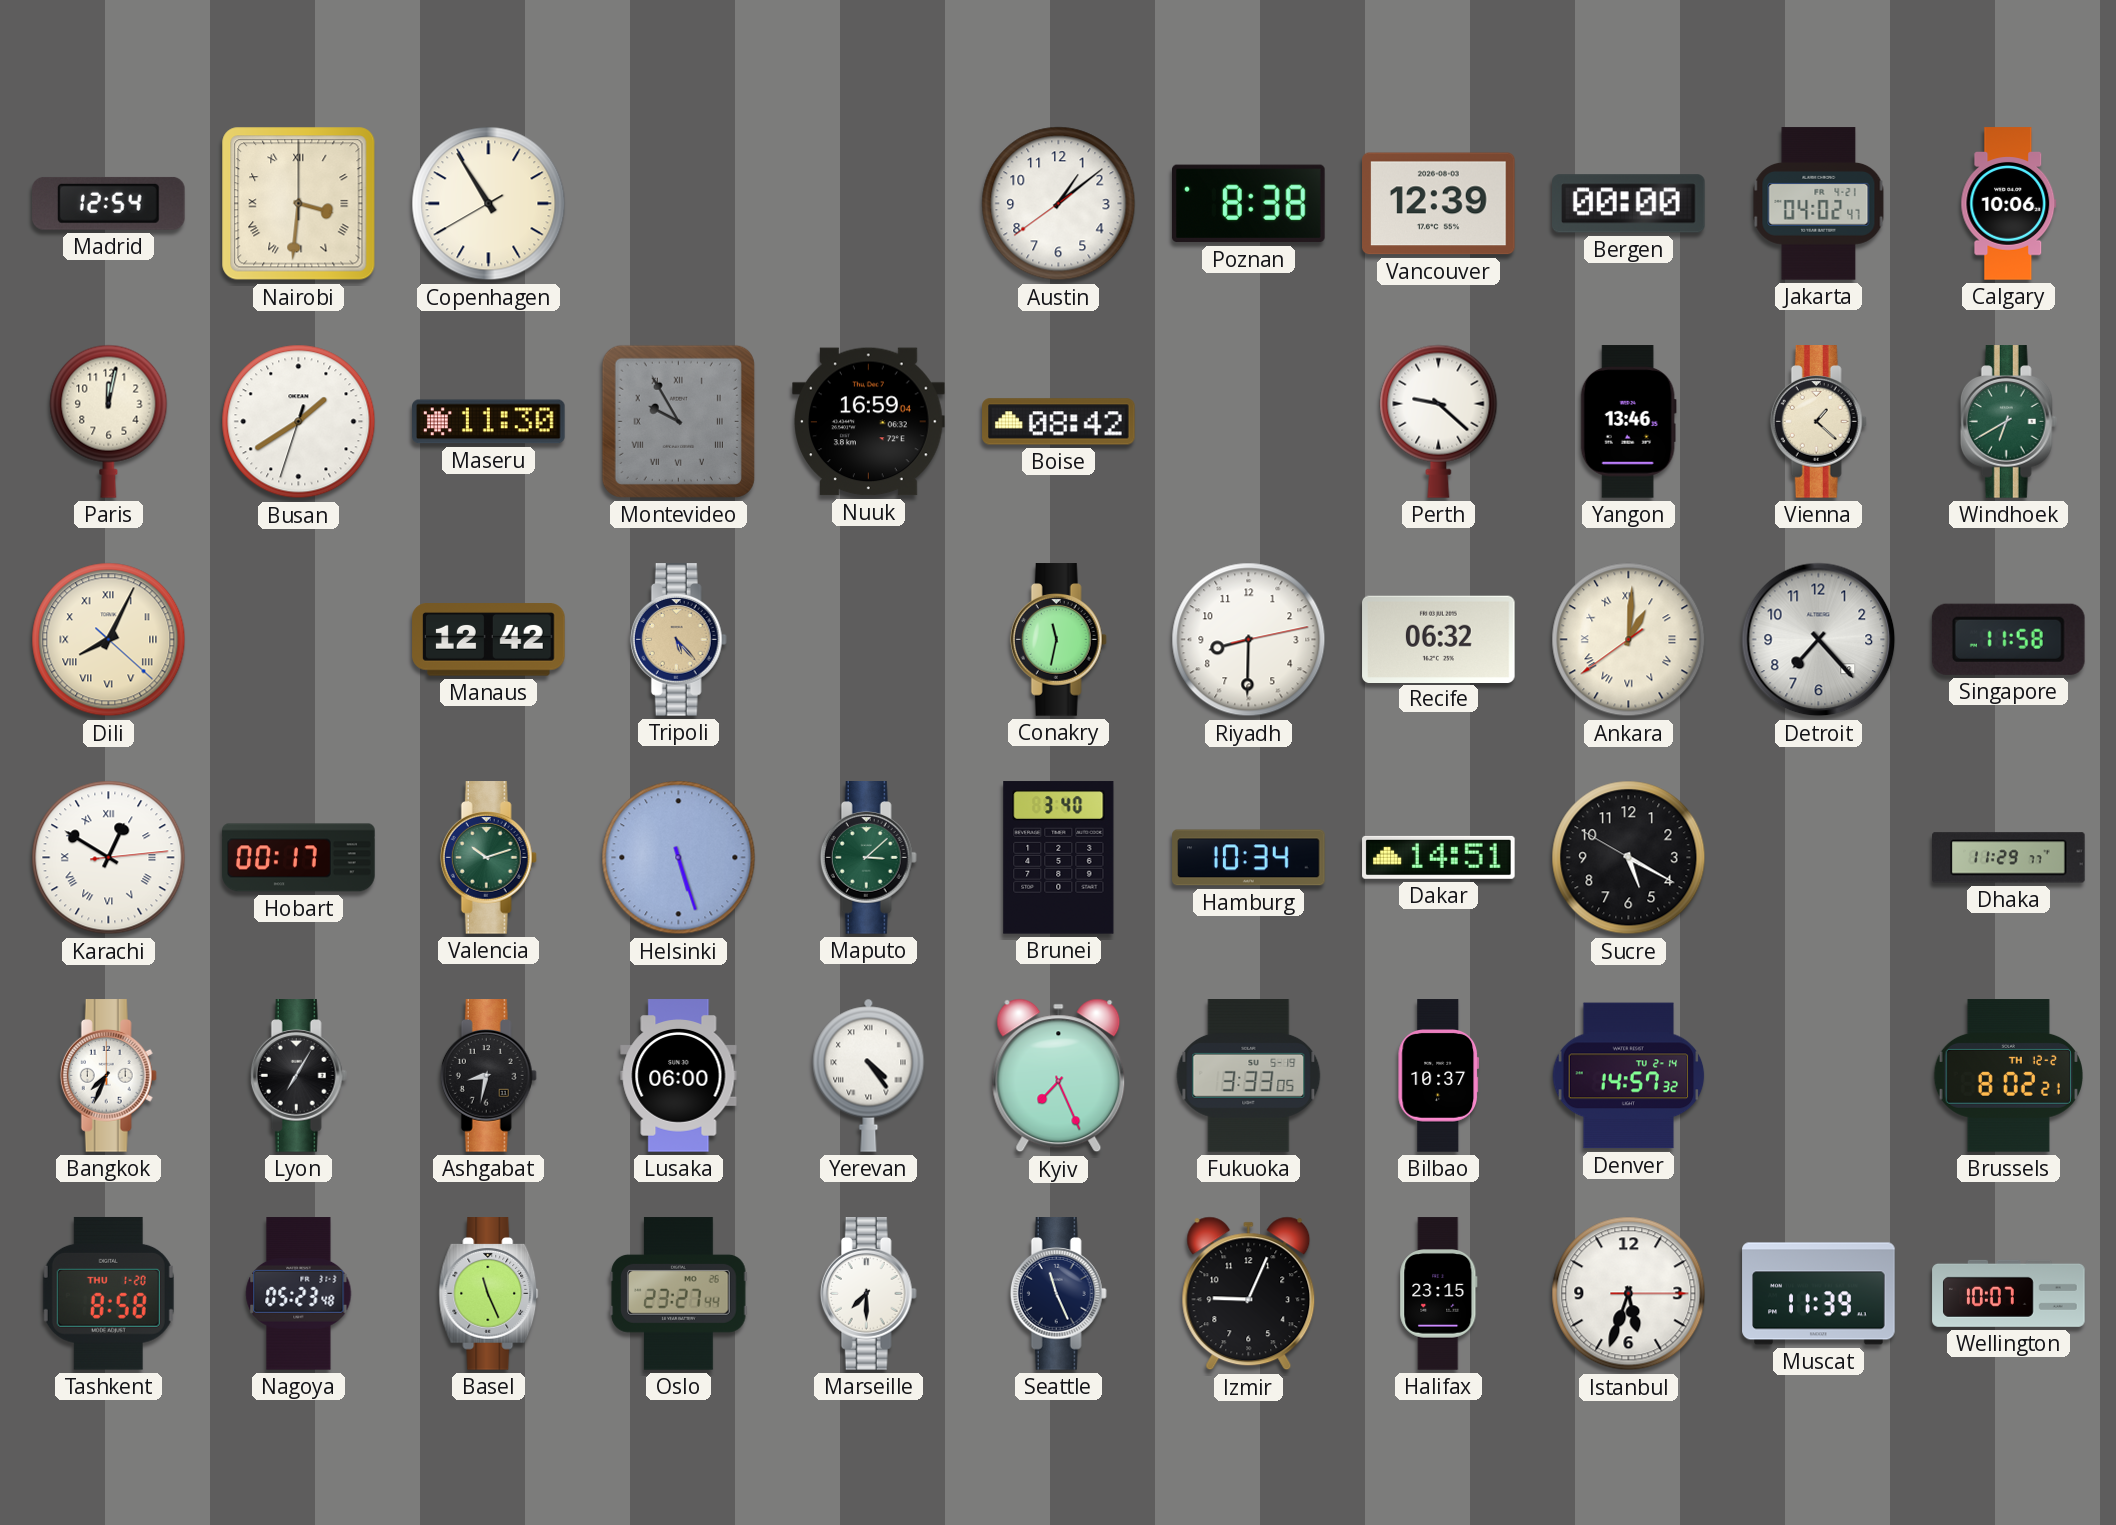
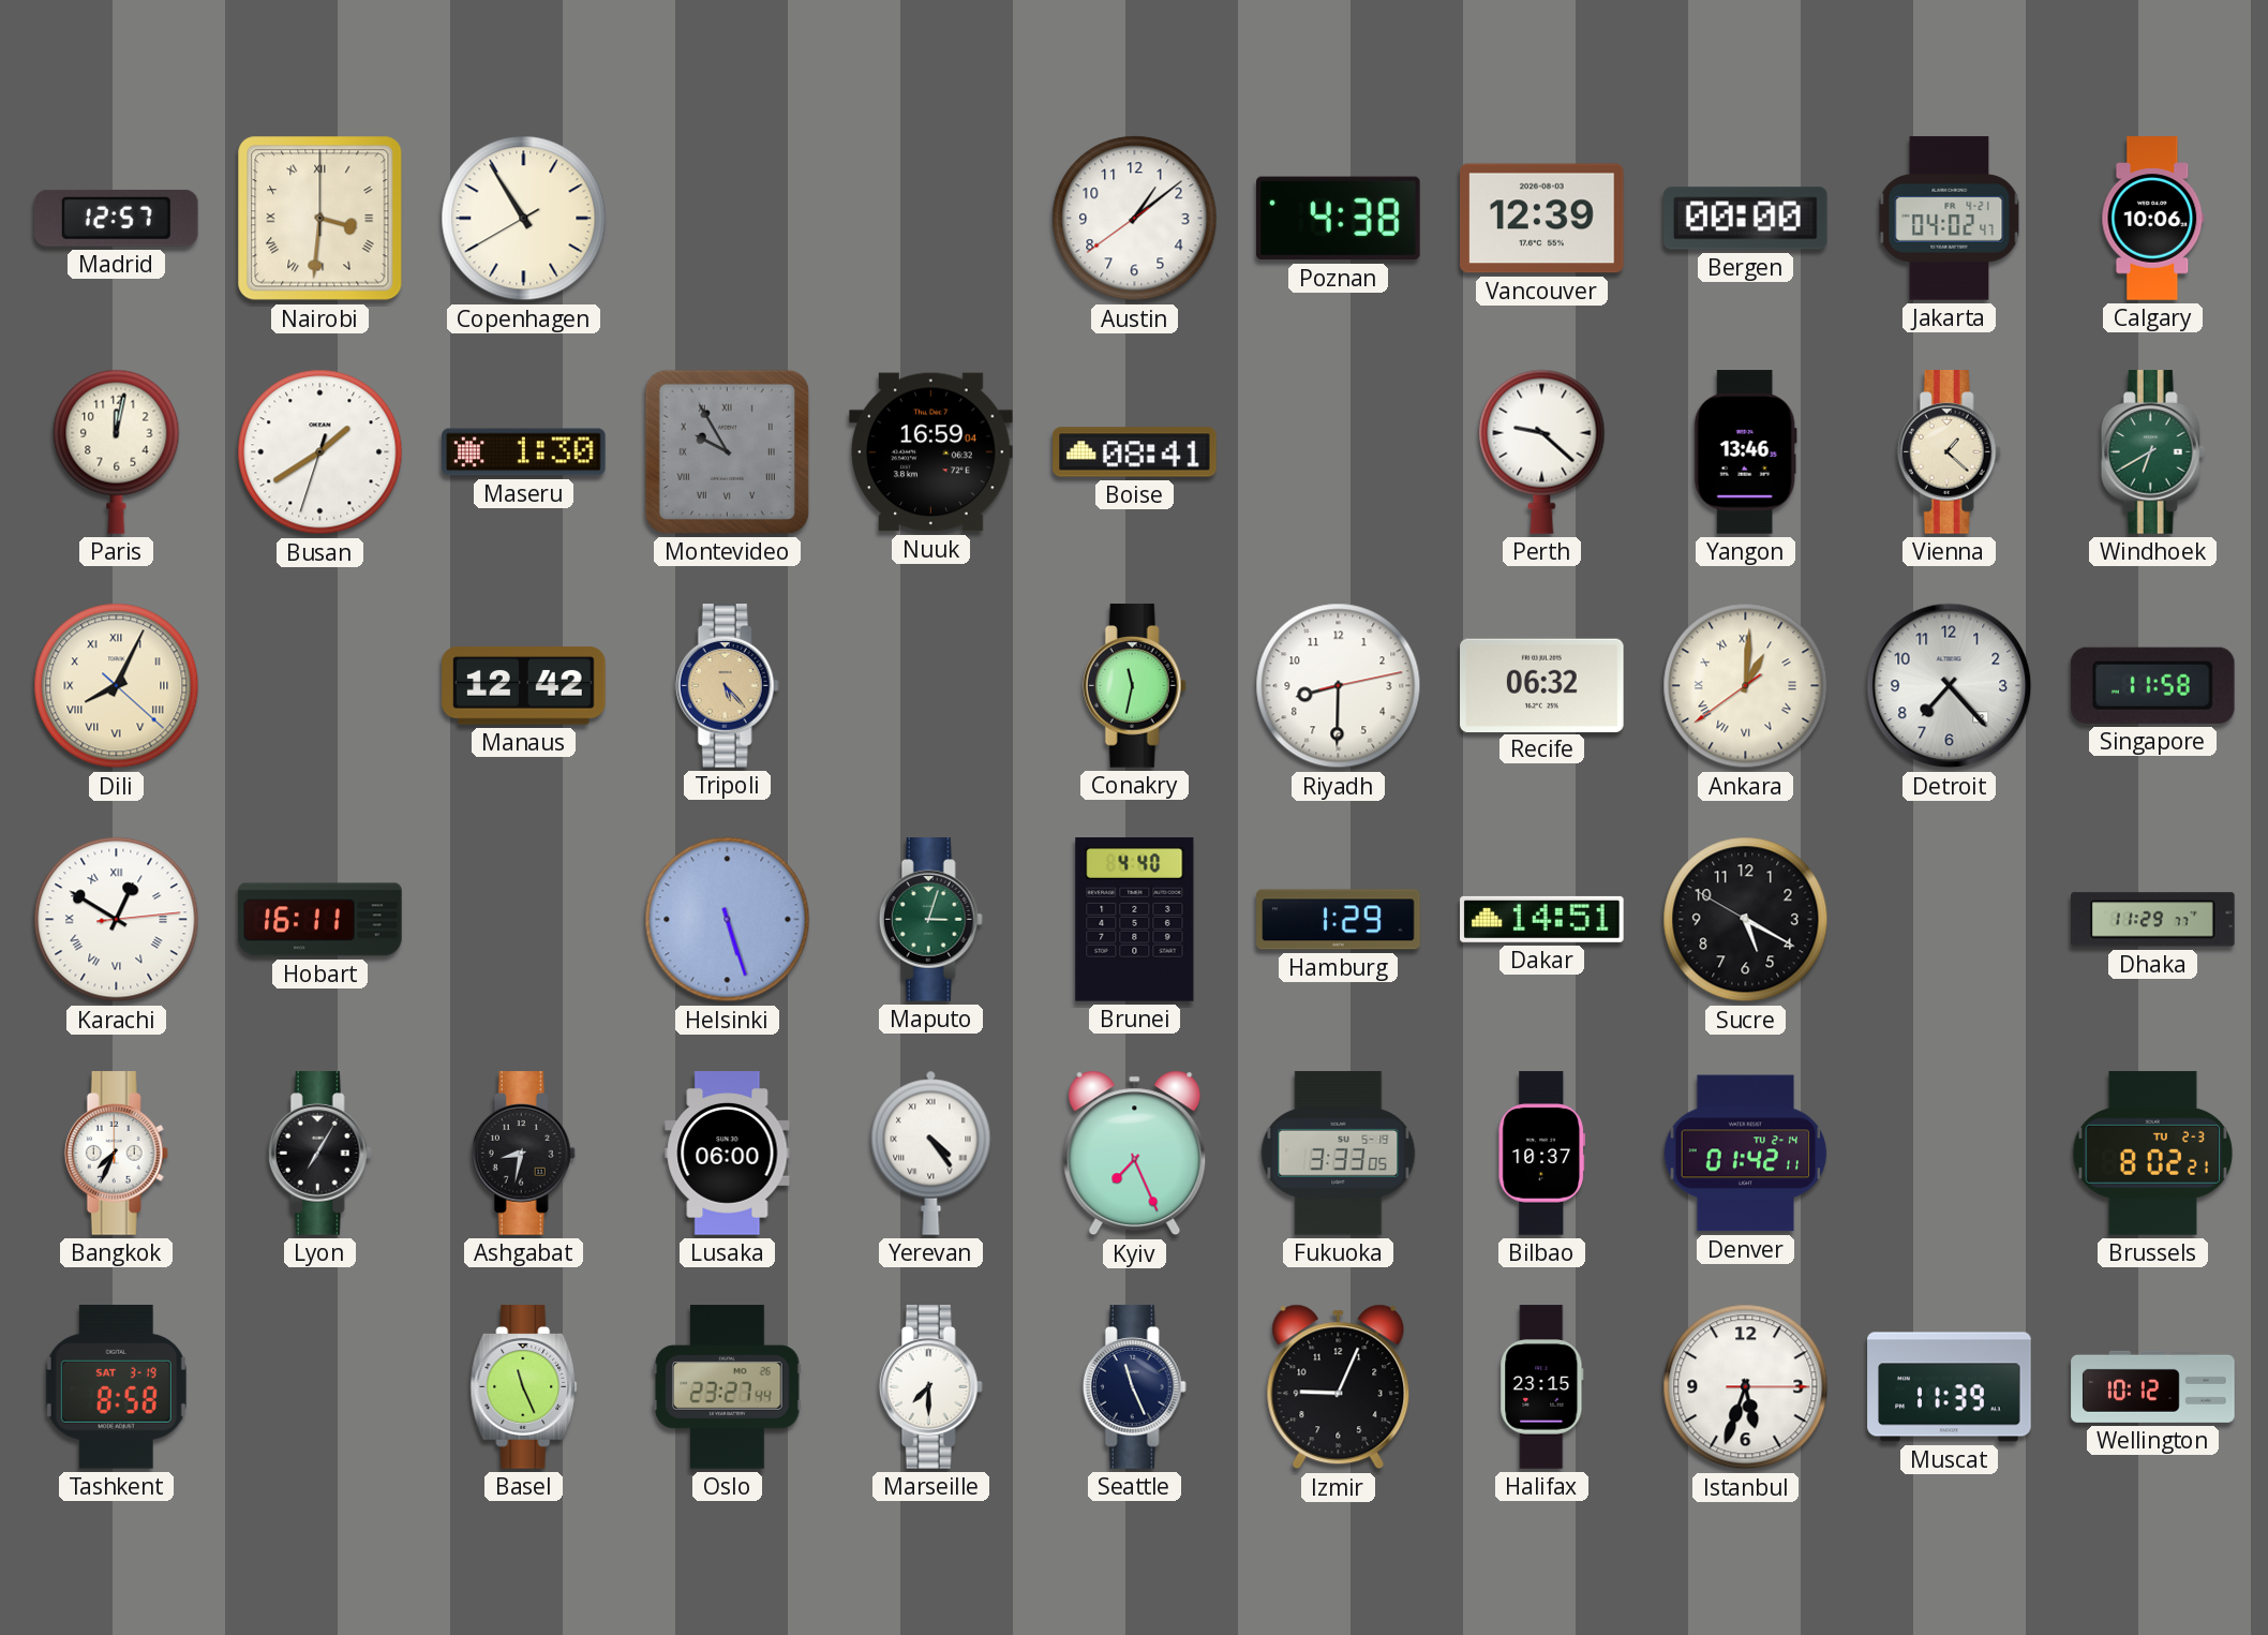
Madrid: 12:54 -> 12:57
Poznan: 8:38 -> 4:38
Maseru: 11:30 -> 1:30
Boise: 08:42 -> 08:41
Hobart: 00:17 -> 16:11
Valencia: 10:12 -> none
Maputo: 3:08 -> 3:03
Brunei: 3:40 -> 4:40
Hamburg: 10:34 -> 1:29
Denver: 14:57 -> 01:42
Brussels date: TH 12-2 -> TU 2-3
Tashkent date: THU 1-20 -> SAT 3-19
Nagoya: 05:23 -> none
Wellington: 10:07 -> 10:12
